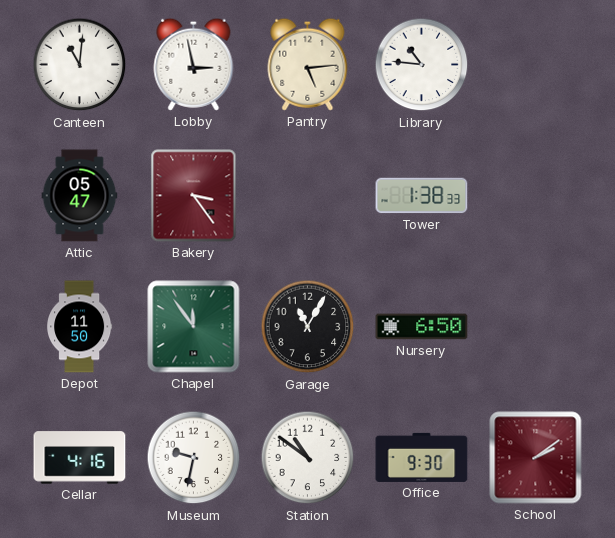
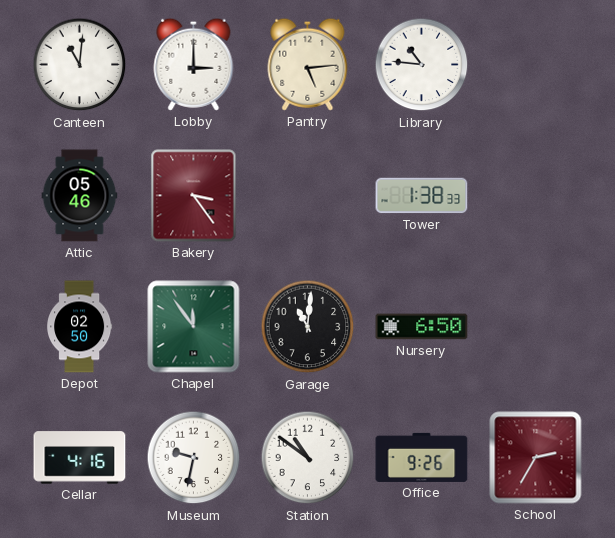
Lobby: 2:58 -> 3:00
Attic: 05:47 -> 05:46
Depot: 11:50 -> 02:50
Garage: 11:05 -> 11:01
Office: 9:30 -> 9:26
School: 2:09 -> 2:35
